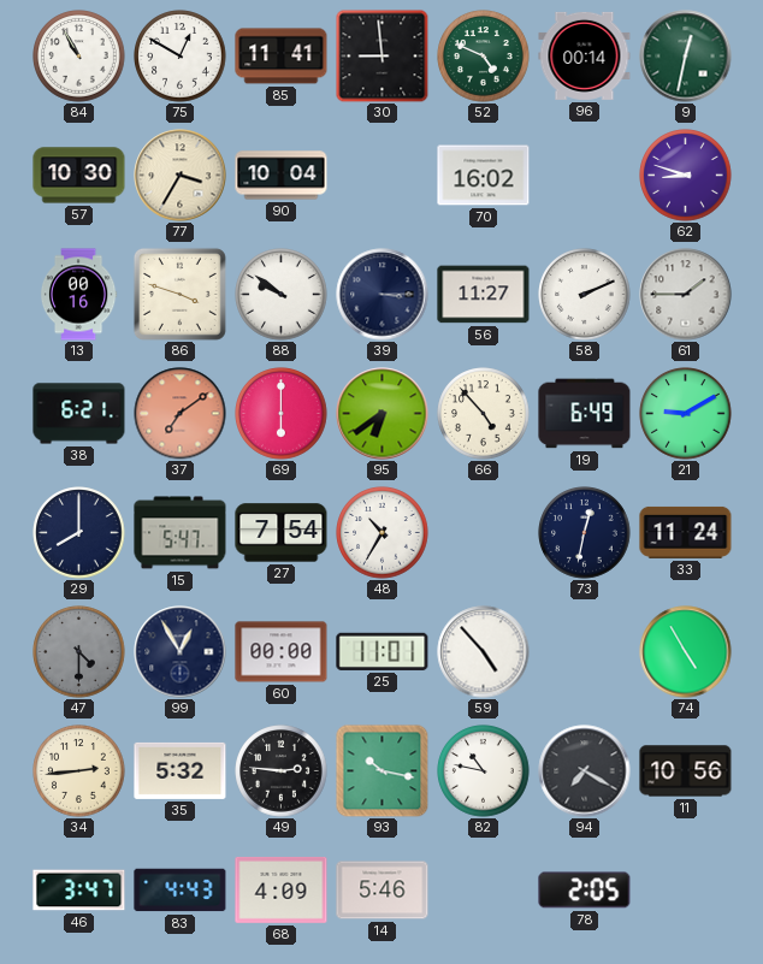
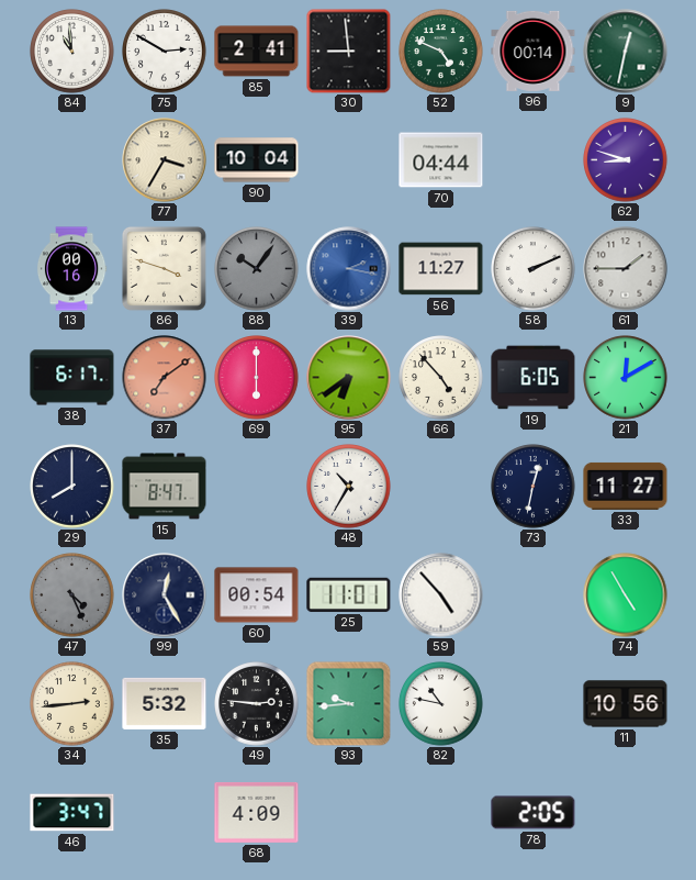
84: 10:55 -> 10:59
75: 12:50 -> 2:50
85: 11:41 -> 2:41
57: 10:30 -> none
70: 16:02 -> 04:44
88: 9:51 -> 10:06
88 dial: white -> grey
39: 3:15 -> 2:17
39 dial: navy -> blue
38: 6:21 -> 6:17
19: 6:49 -> 6:05
21: 9:10 -> 12:10
15: 5:47 -> 8:47
27: 7:54 -> none
33: 11:24 -> 11:27
47: 4:30 -> 4:26
99: 12:55 -> 12:25
60: 00:00 -> 00:54
93: 10:17 -> 9:44
94: 7:20 -> none
83: 4:43 -> none
14: 5:46 -> none
